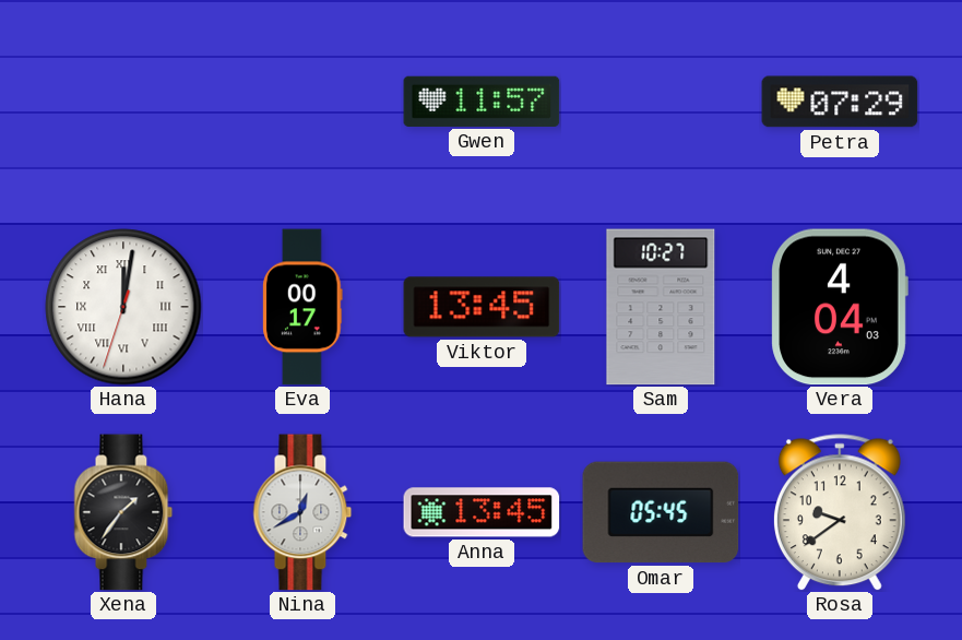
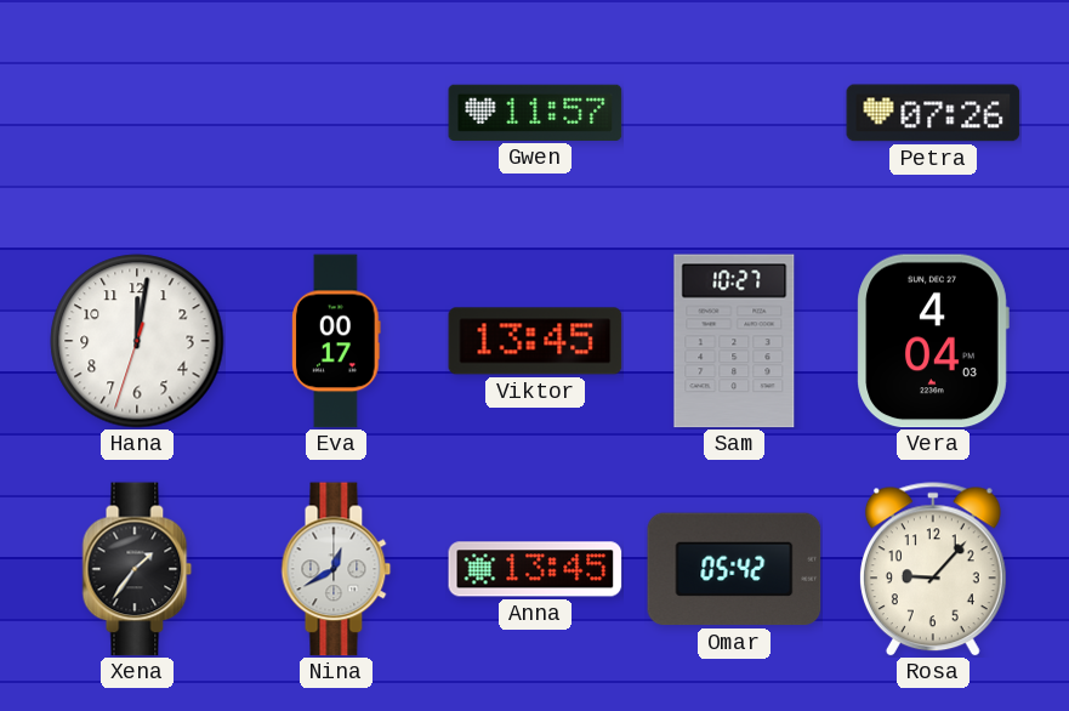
Petra: 07:29 -> 07:26
Hana numerals: Roman -> Arabic
Omar: 05:45 -> 05:42
Rosa: 9:39 -> 9:07
